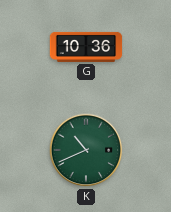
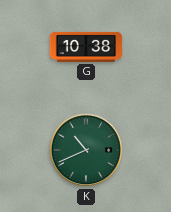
G: 10:36 -> 10:38
